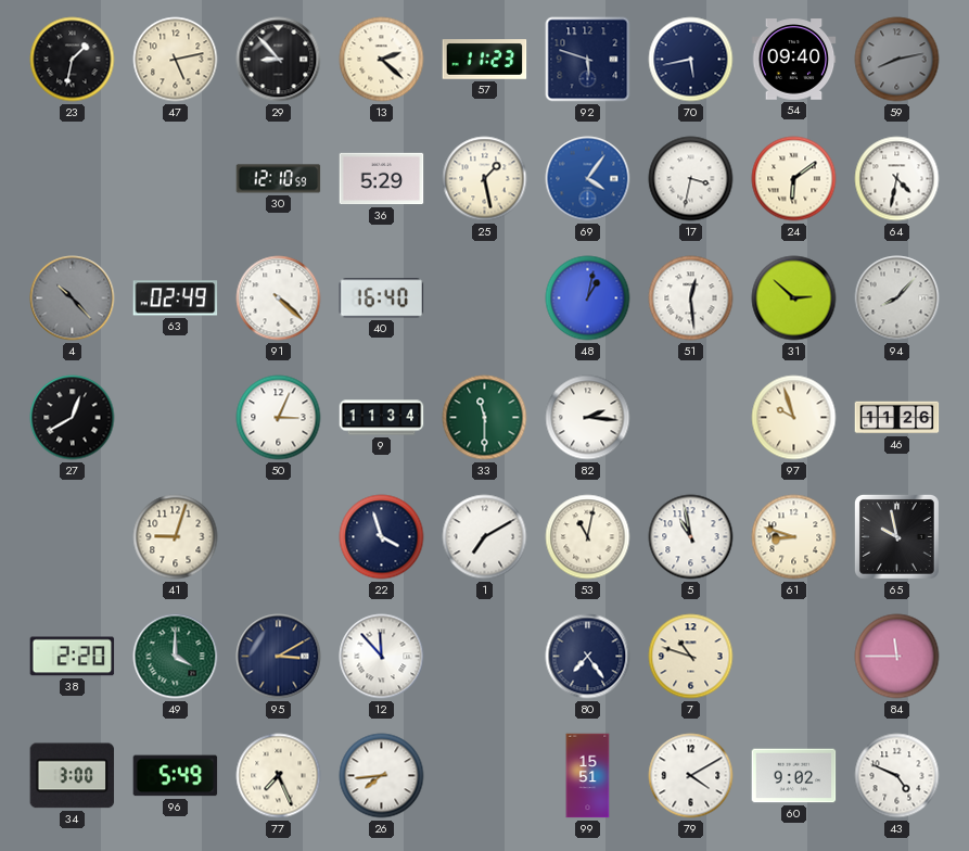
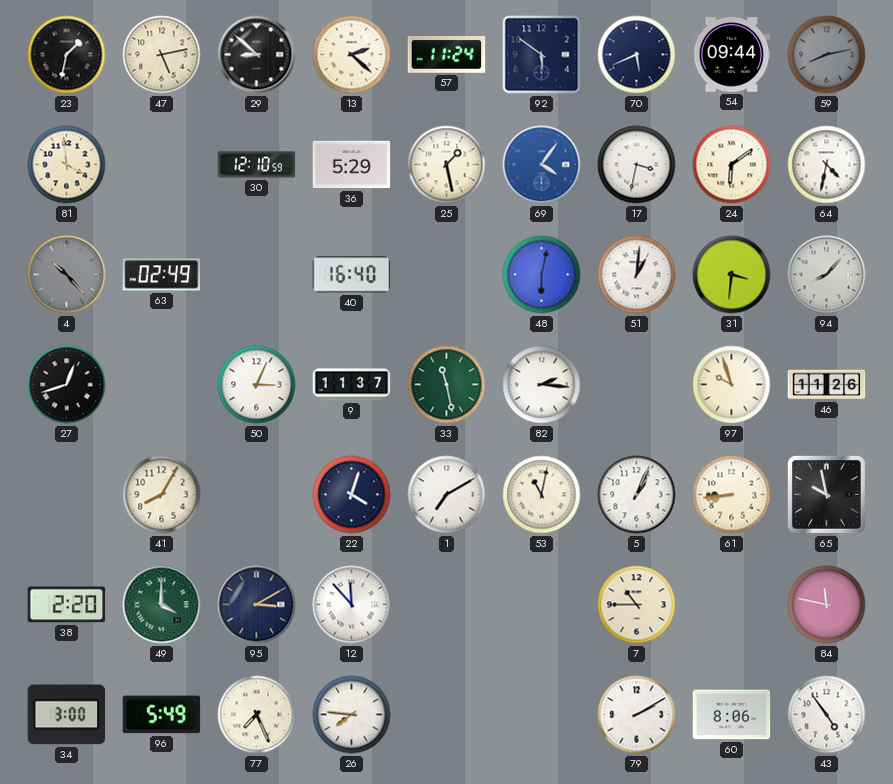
29: 8:53 -> 8:52
57: 11:23 -> 11:24
92: 5:48 -> 5:51
70: 5:43 -> 5:41
54: 09:40 -> 09:44
81: none -> 3:59
91: 4:22 -> none
48: 1:02 -> 6:02
51: 12:29 -> 1:01
31: 2:52 -> 3:31
27: 12:40 -> 12:42
9: 11:34 -> 11:37
33: 11:30 -> 11:28
41: 9:03 -> 8:05
22: 3:57 -> 4:03
5: 10:58 -> 1:04
61: 8:48 -> 8:44
80: 7:24 -> none
7: 10:48 -> 10:45
84: 11:45 -> 11:47
26: 7:44 -> 7:46
99: 15:51 -> none
79: 4:10 -> 2:10
60: 9:02 -> 8:06
43: 4:49 -> 4:54
